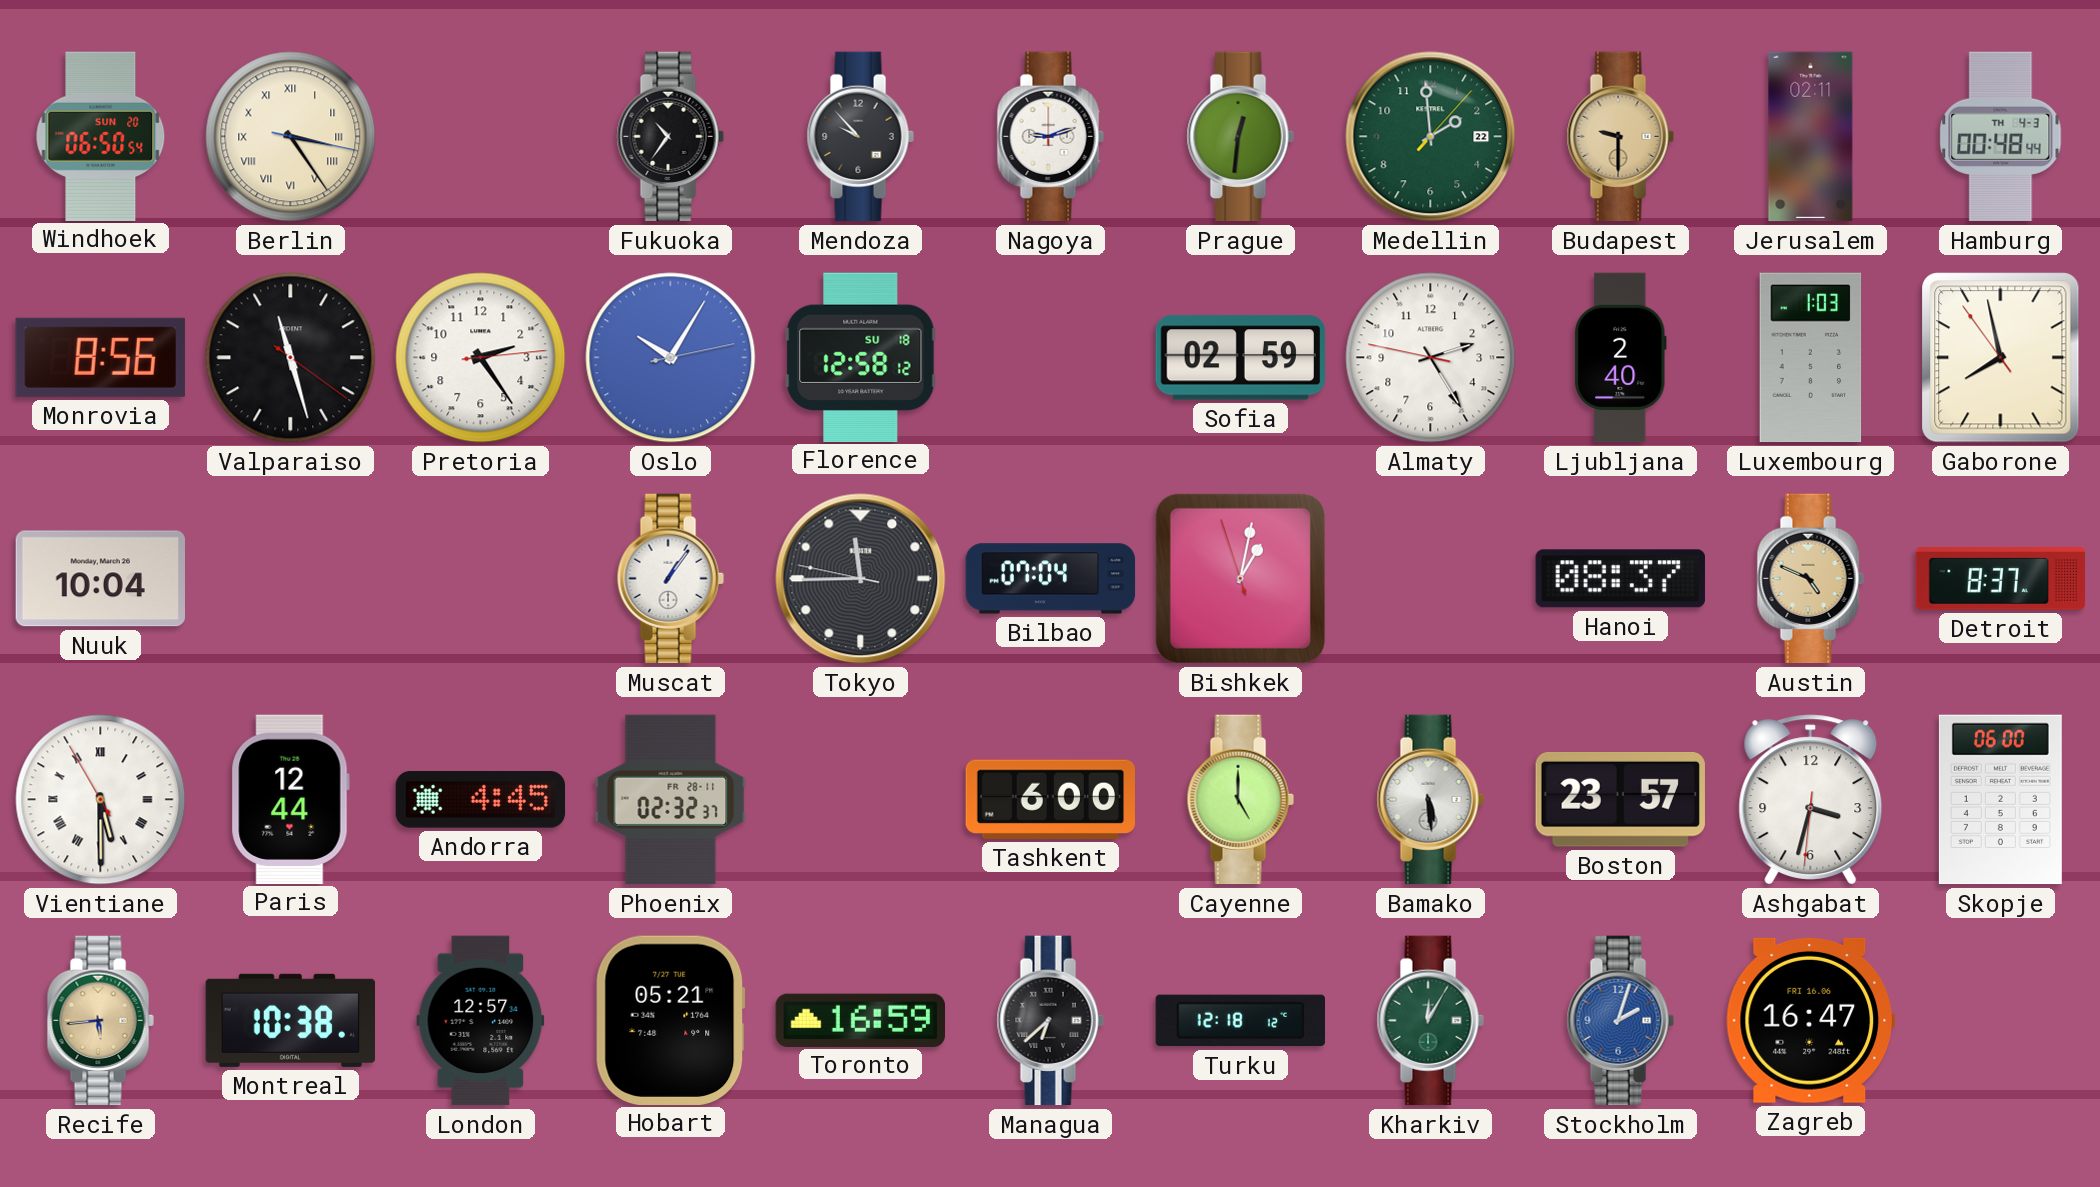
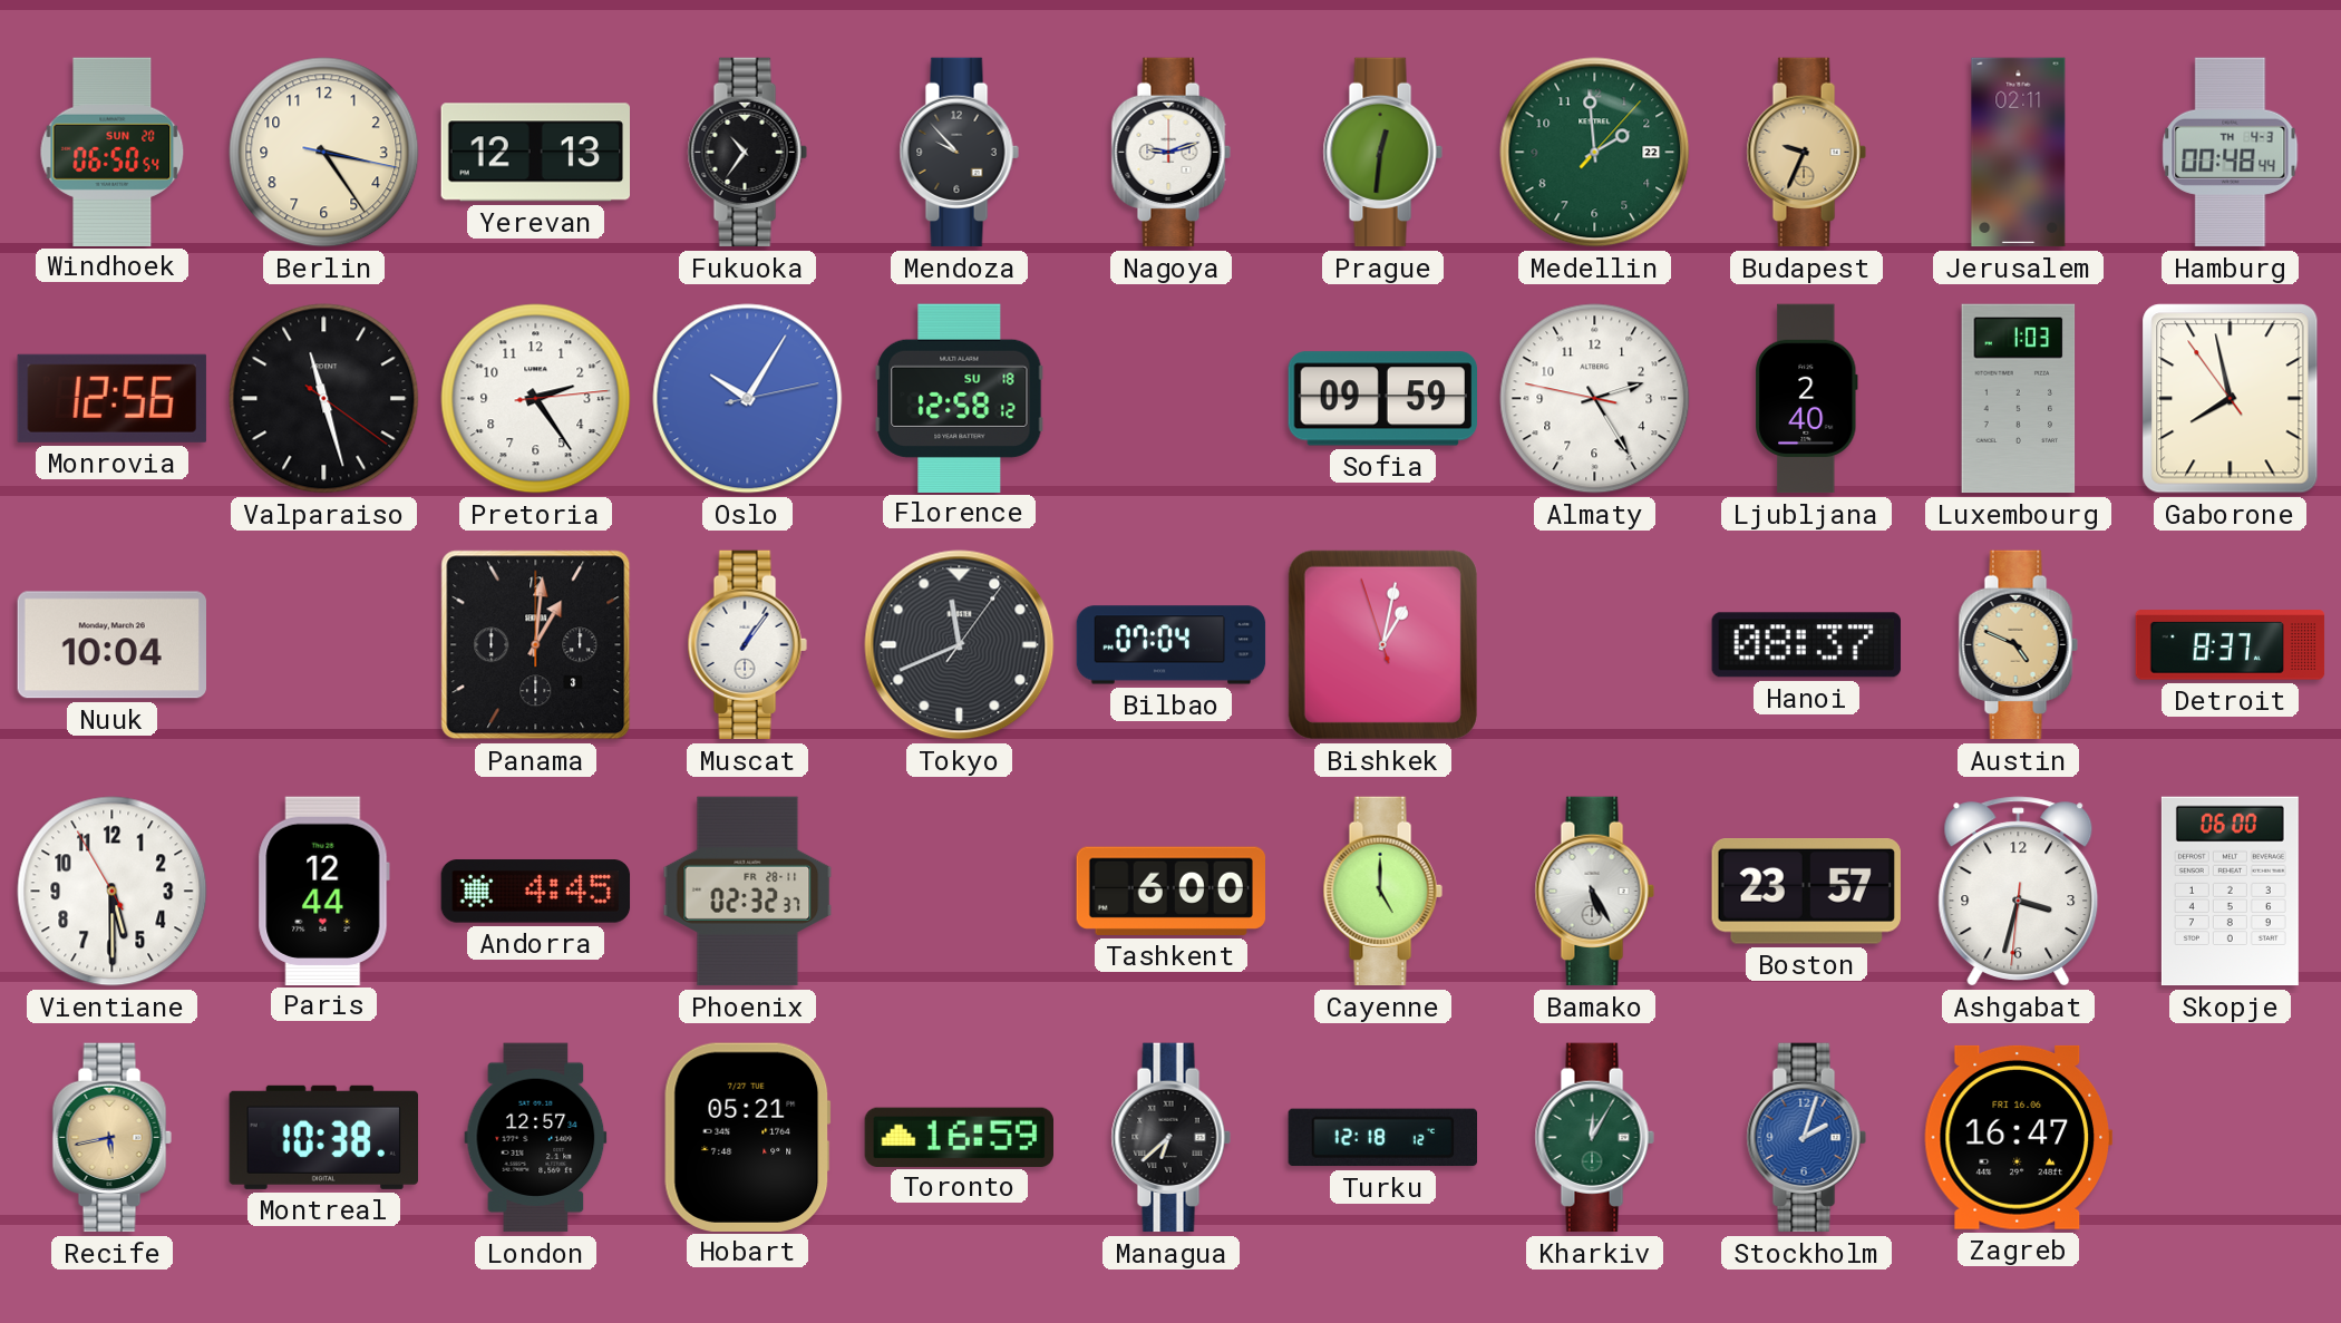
Berlin numerals: Roman -> Arabic
Yerevan: none -> 12:13
Budapest: 9:30 -> 9:34
Monrovia: 8:56 -> 12:56
Sofia: 02:59 -> 09:59
Panama: none -> 1:01
Tokyo: 11:44 -> 11:41
Vientiane numerals: Roman -> Arabic
Bamako: 5:29 -> 5:25
Recife: 5:44 -> 5:43
